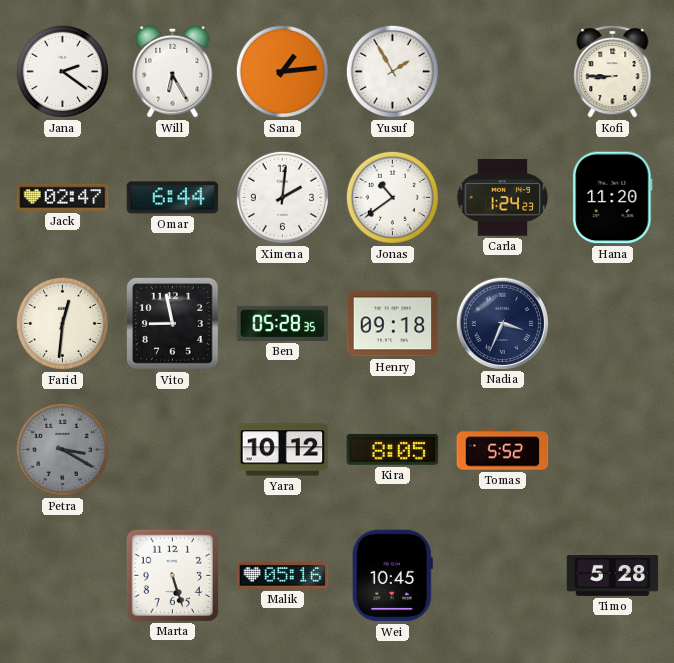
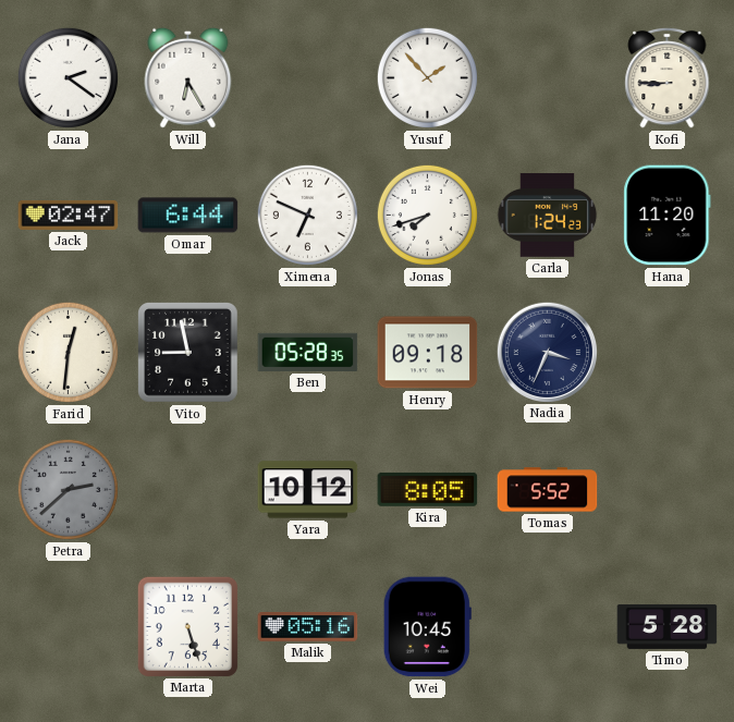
Sana: 1:14 -> none
Yusuf: 1:55 -> 1:53
Ximena: 2:01 -> 6:49
Jonas: 10:39 -> 7:42
Petra: 3:20 -> 2:38
